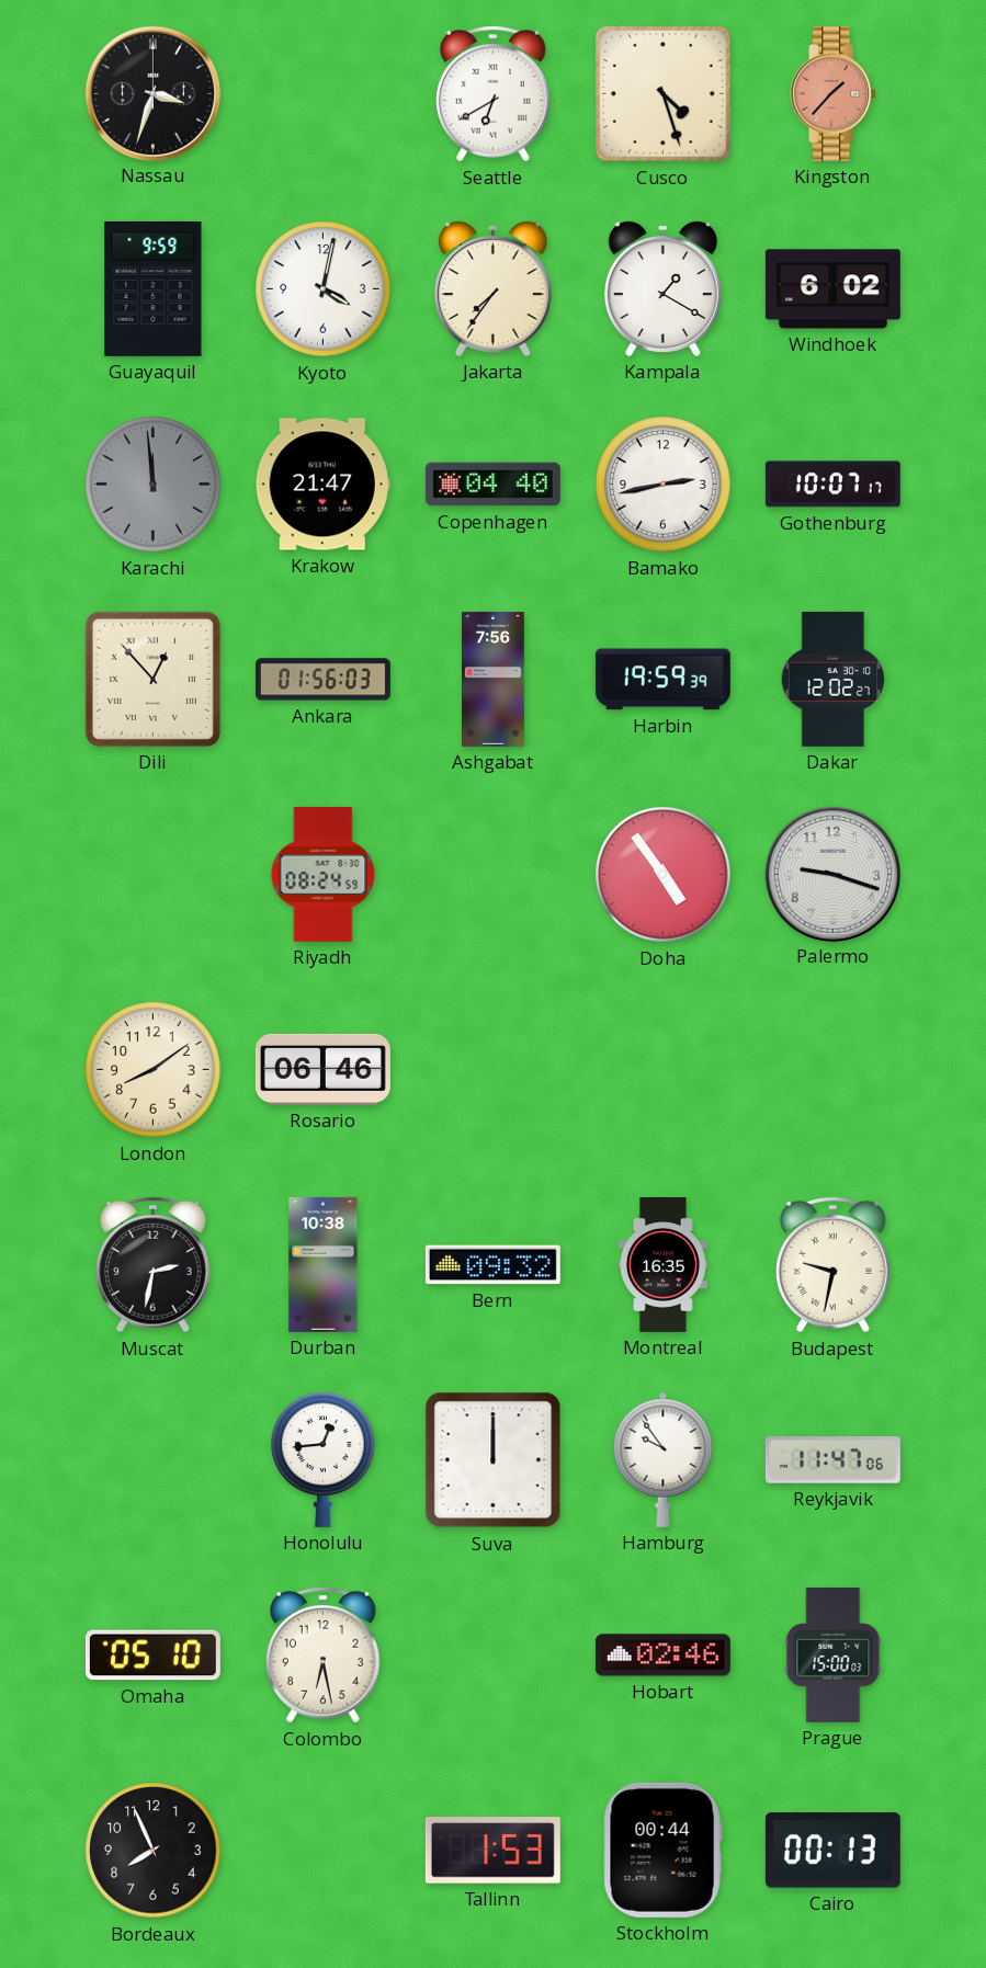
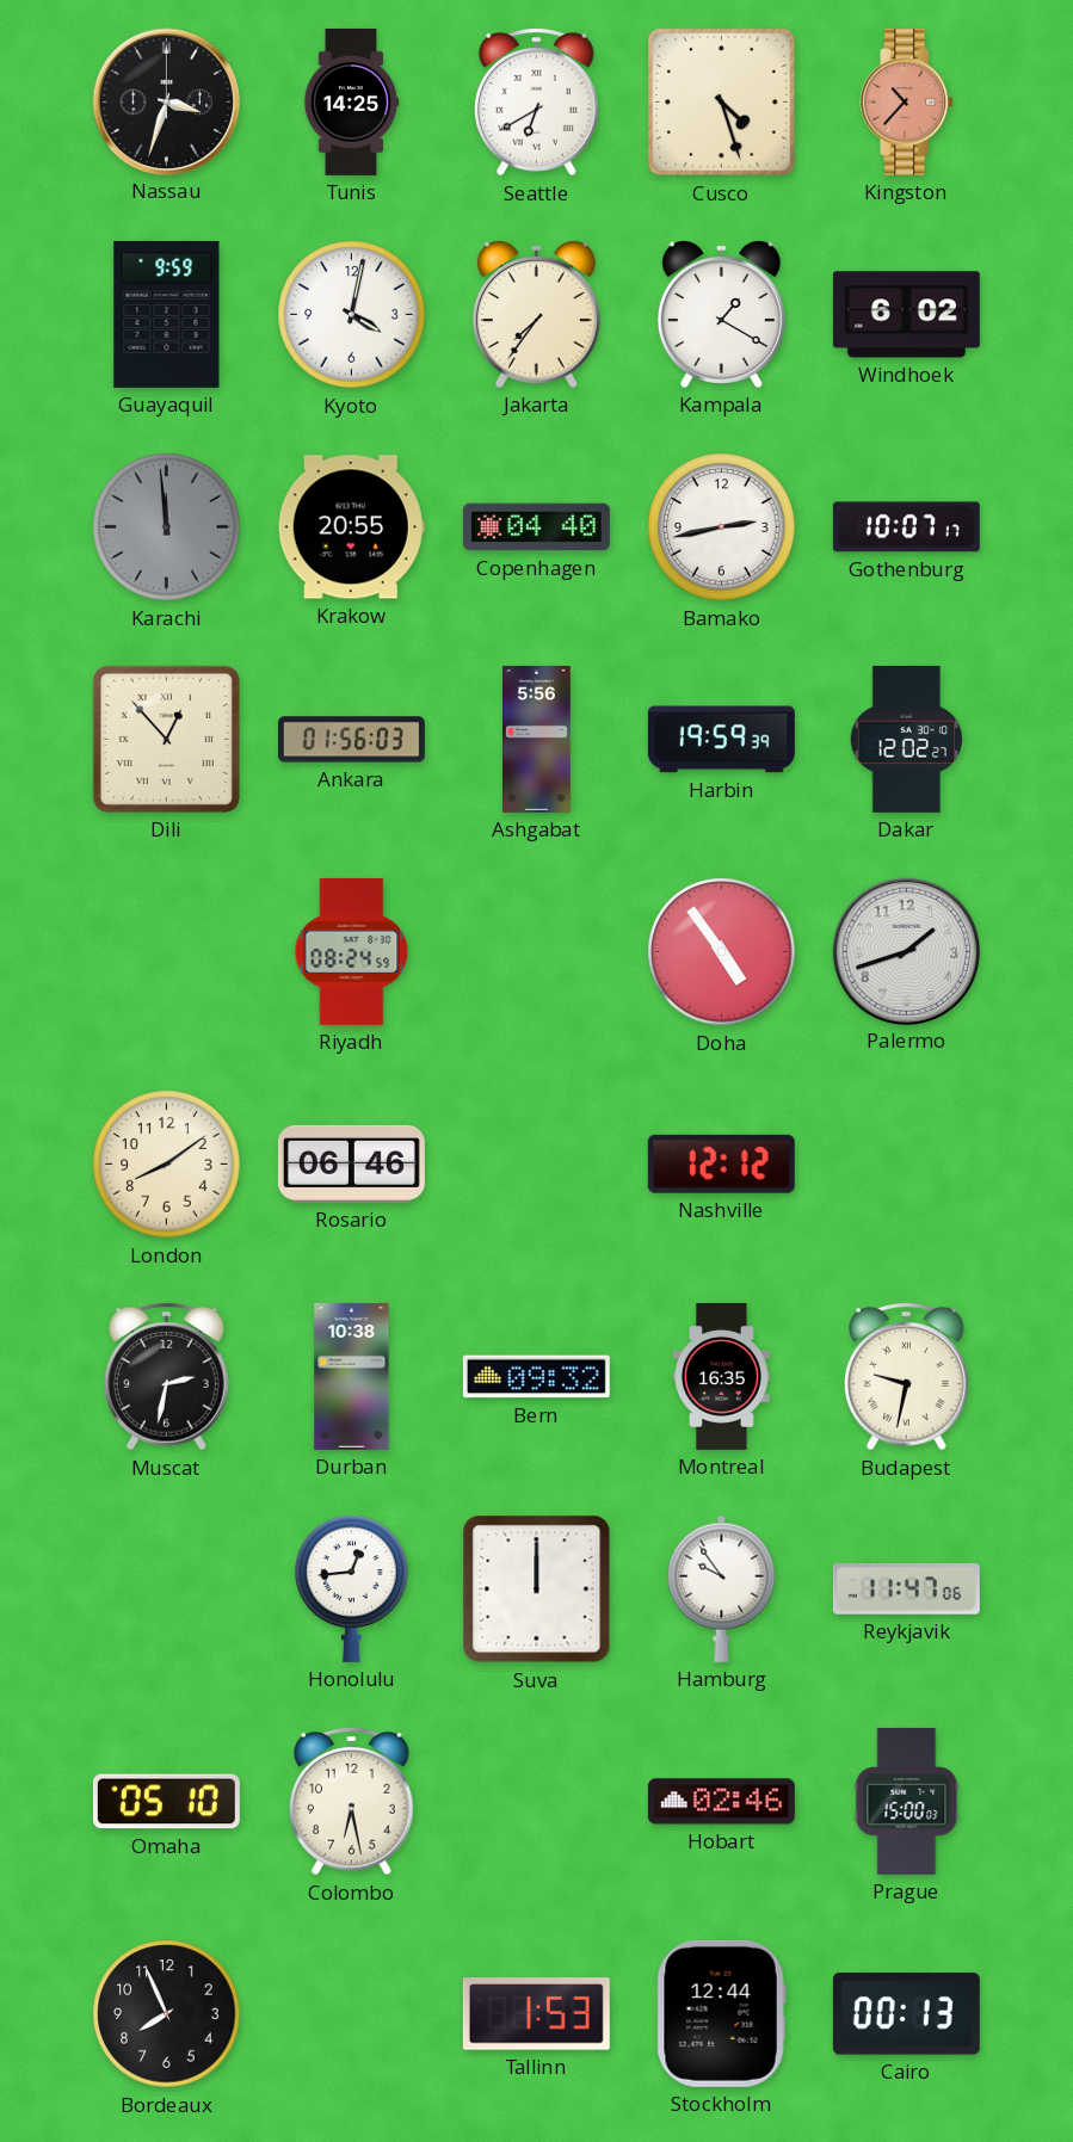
Tunis: none -> 14:25
Kingston: 1:37 -> 10:37
Krakow: 21:47 -> 20:55
Ashgabat: 7:56 -> 5:56
Palermo: 9:18 -> 1:42
Nashville: none -> 12:12
Stockholm: 00:44 -> 12:44
